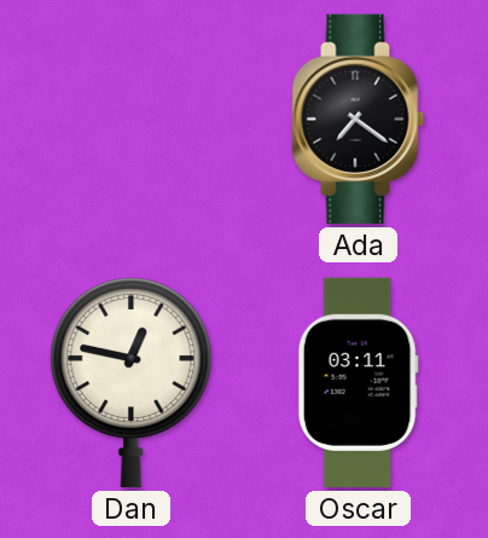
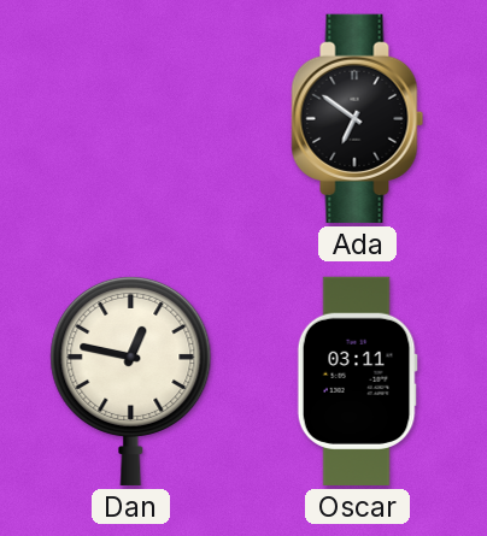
Ada: 7:21 -> 6:51
